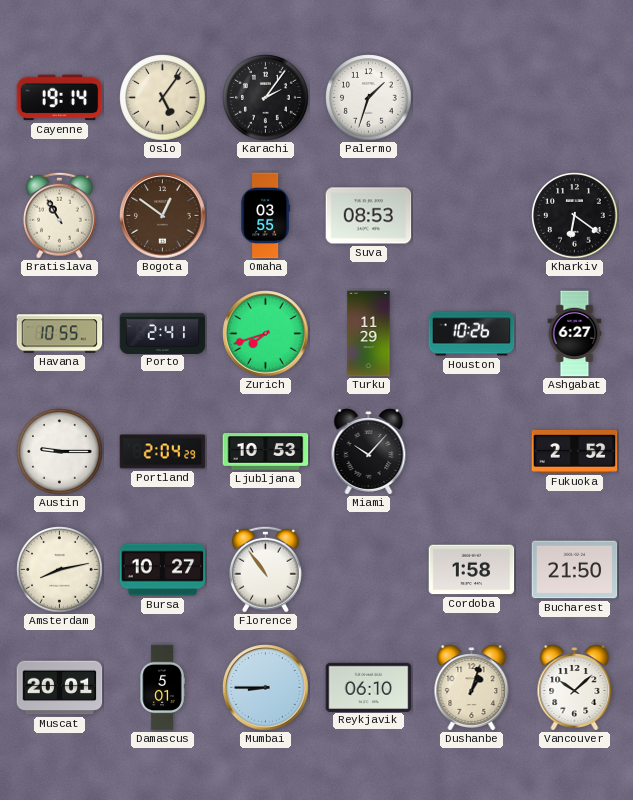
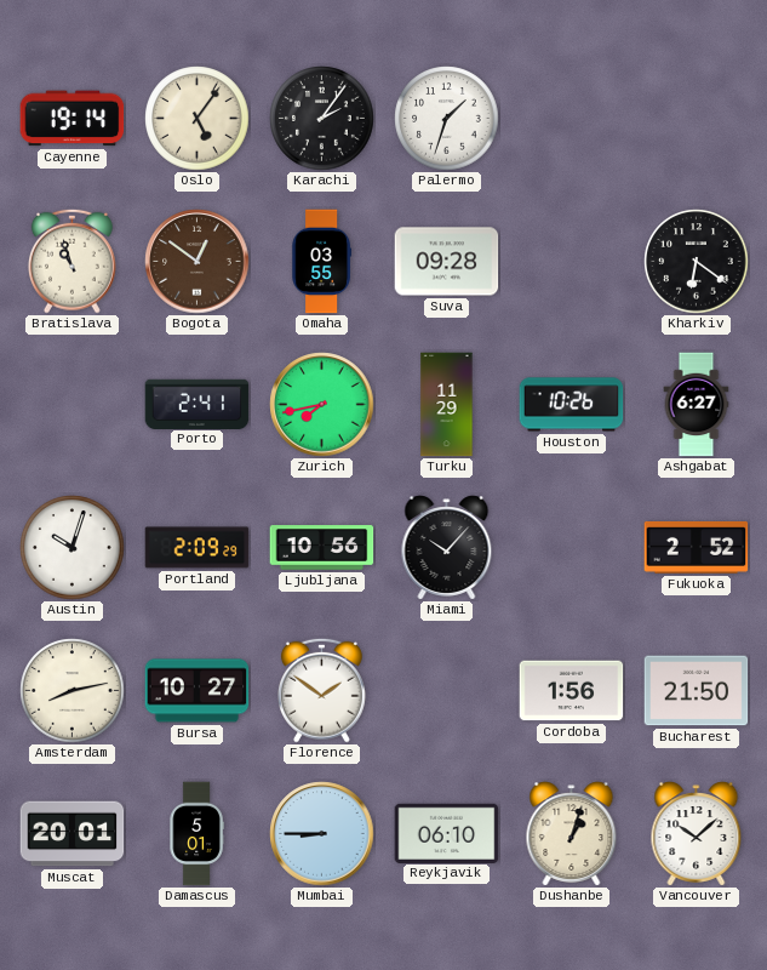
Bratislava: 10:55 -> 10:57
Suva: 08:53 -> 09:28
Havana: 10:55 -> none
Zurich: 7:42 -> 7:43
Austin: 9:15 -> 10:03
Portland: 2:04 -> 2:09
Ljubljana: 10:53 -> 10:56
Florence: 10:54 -> 1:51
Cordoba: 1:58 -> 1:56
